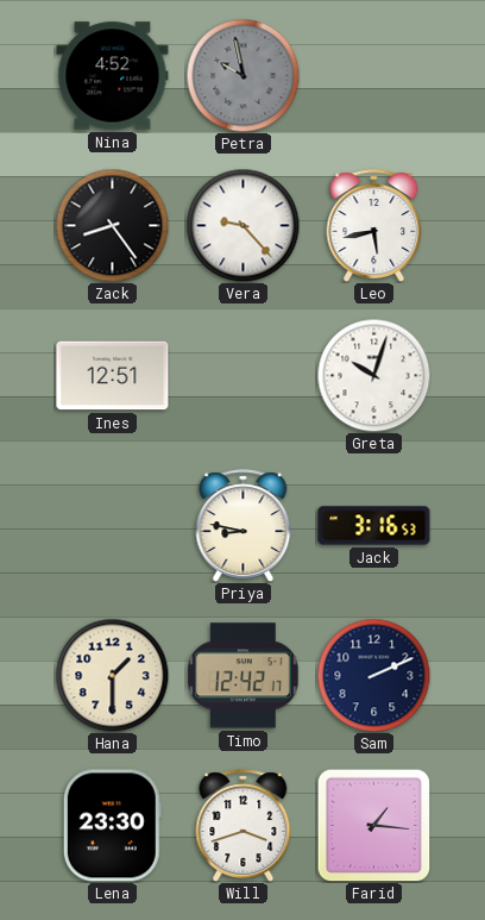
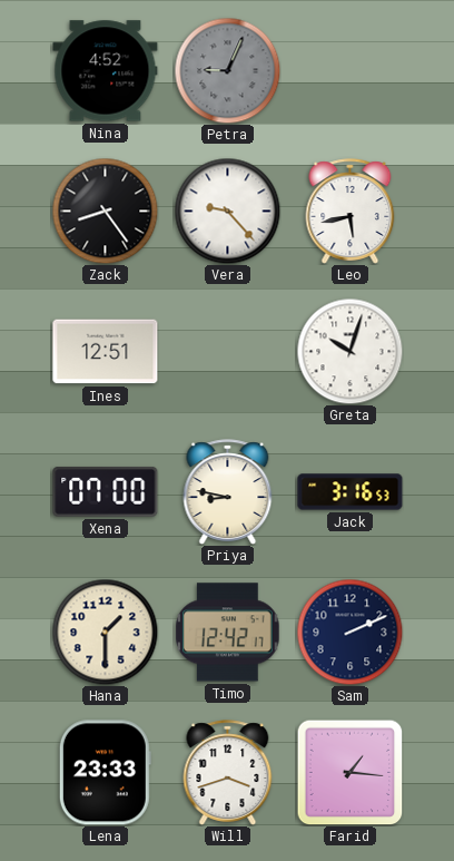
Petra: 9:58 -> 9:04
Xena: none -> 07:00
Lena: 23:30 -> 23:33
